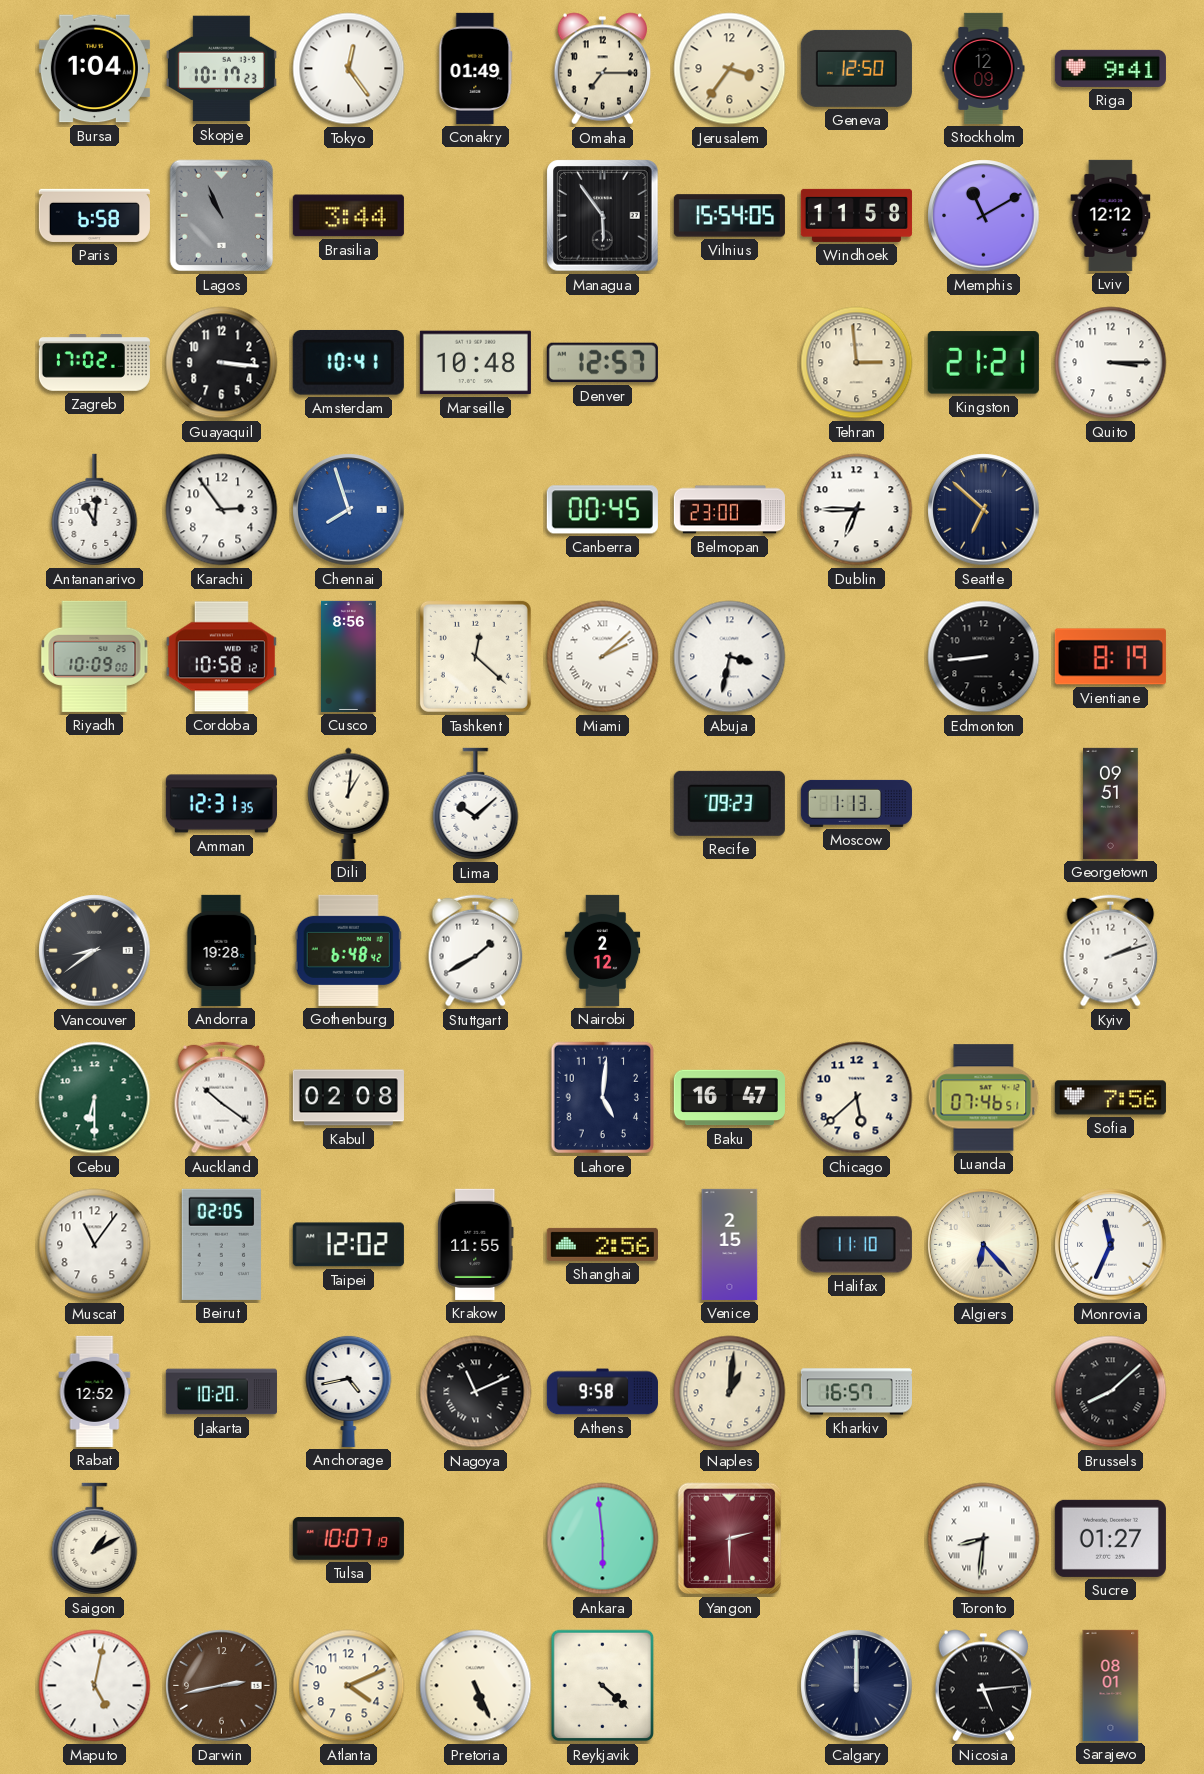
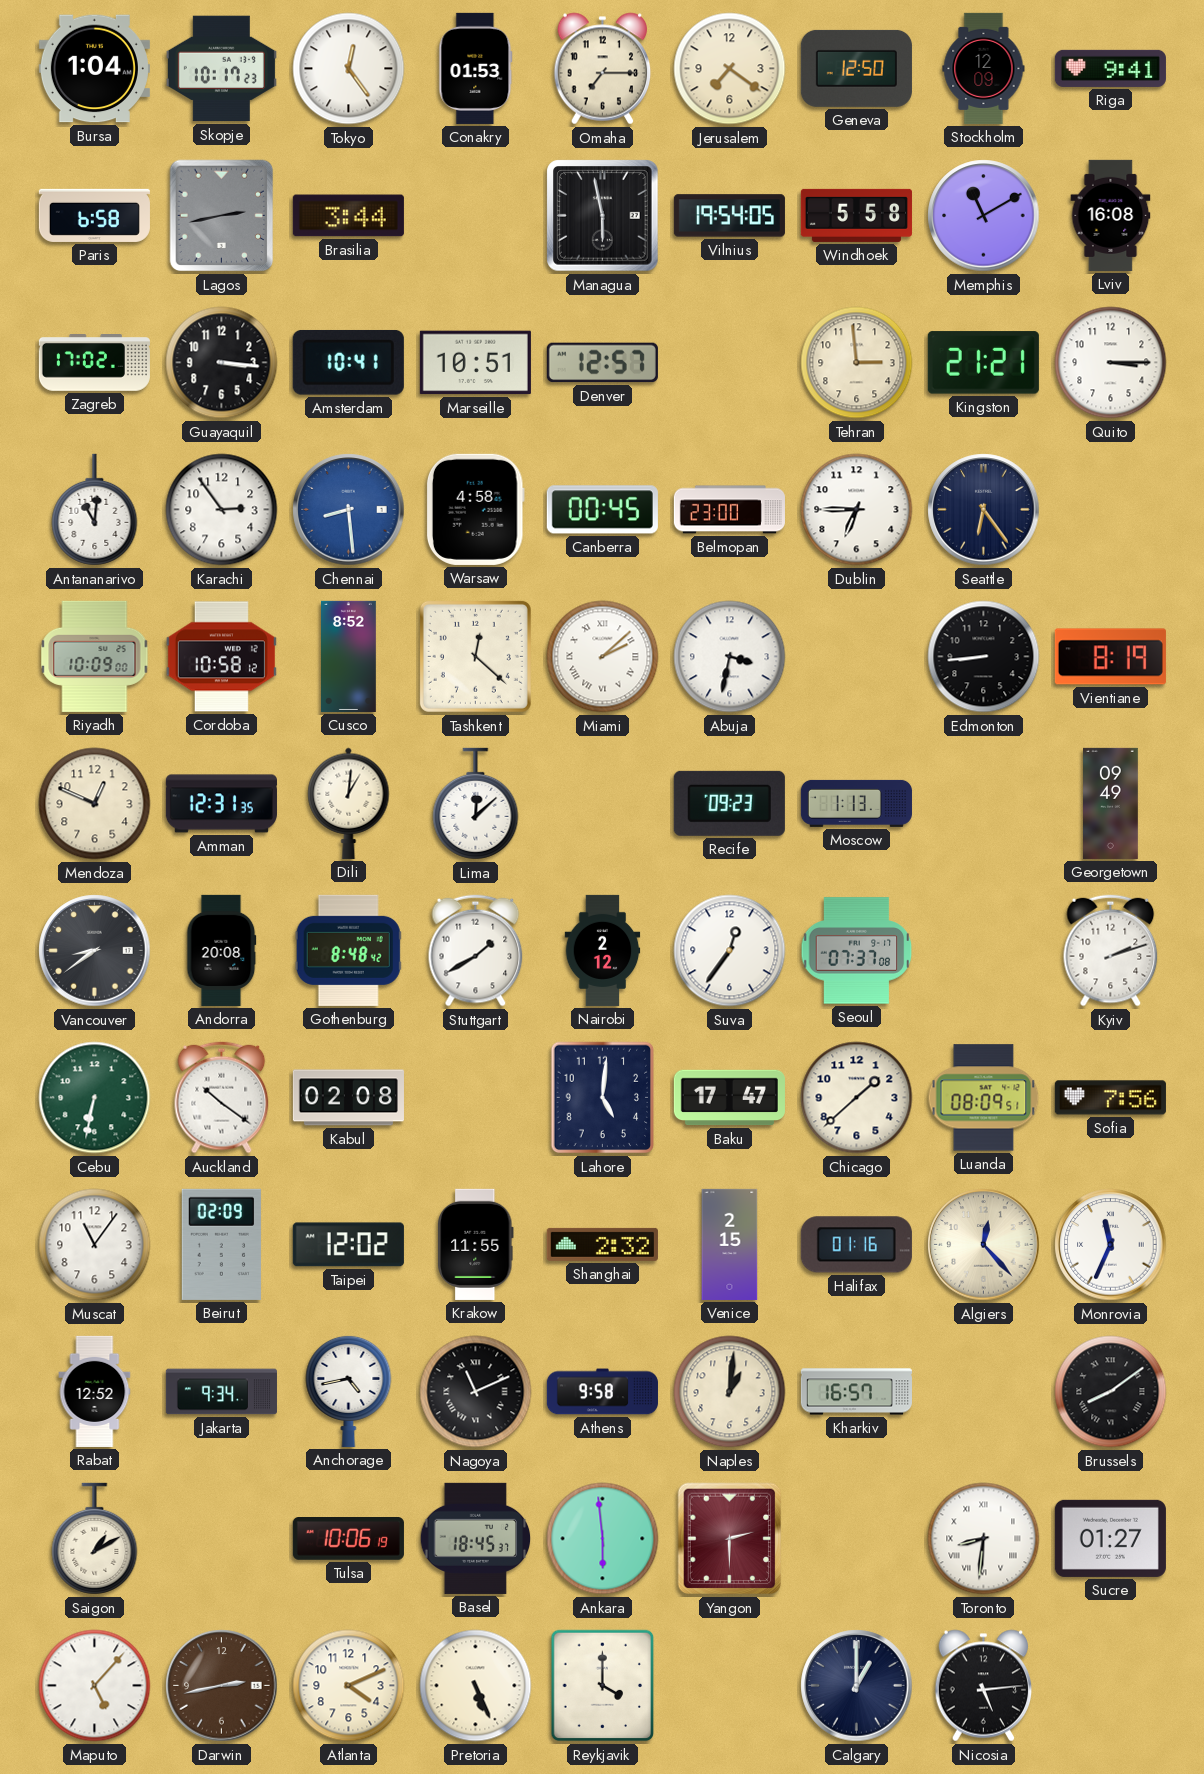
Conakry: 01:49 -> 01:53
Jerusalem: 3:36 -> 7:21
Lagos: 10:56 -> 2:43
Managua: 5:54 -> 5:58
Vilnius: 15:54 -> 19:54
Windhoek: 11:58 -> 5:58
Lviv: 12:12 -> 16:08
Marseille: 10:48 -> 10:51
Chennai: 7:57 -> 8:29
Warsaw: none -> 4:58
Seattle: 6:52 -> 6:24
Cusco: 8:56 -> 8:52
Mendoza: none -> 12:49
Lima: 10:08 -> 12:08
Georgetown: 09:51 -> 09:49
Andorra: 19:28 -> 20:08
Gothenburg: 6:48 -> 8:48
Suva: none -> 12:36
Seoul: none -> 07:37
Cebu: 6:30 -> 6:32
Baku: 16:47 -> 17:47
Chicago: 5:38 -> 1:38
Luanda: 07:46 -> 08:09
Beirut: 02:05 -> 02:09
Shanghai: 2:56 -> 2:32
Halifax: 11:10 -> 01:16
Algiers: 6:23 -> 12:23
Jakarta: 10:20 -> 9:34
Brussels: 8:08 -> 8:09
Tulsa: 10:07 -> 10:06
Basel: none -> 18:45
Maputo: 5:02 -> 5:07
Reykjavik: 4:22 -> 4:00
Calgary: 12:00 -> 1:00
Sarajevo: 08:01 -> none
